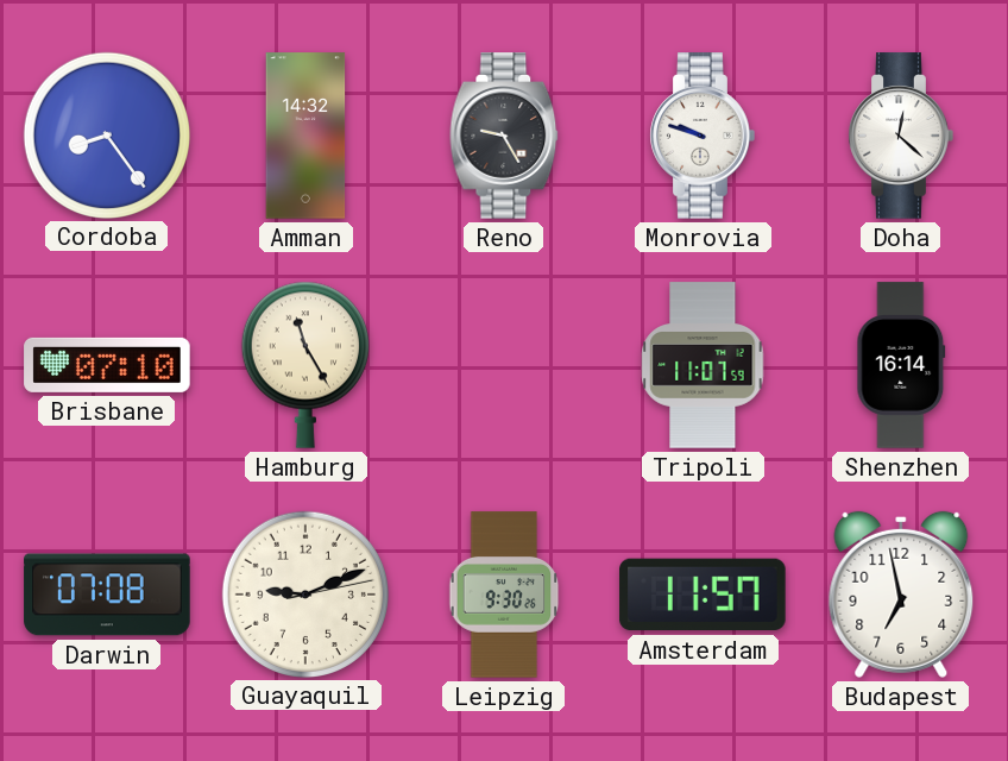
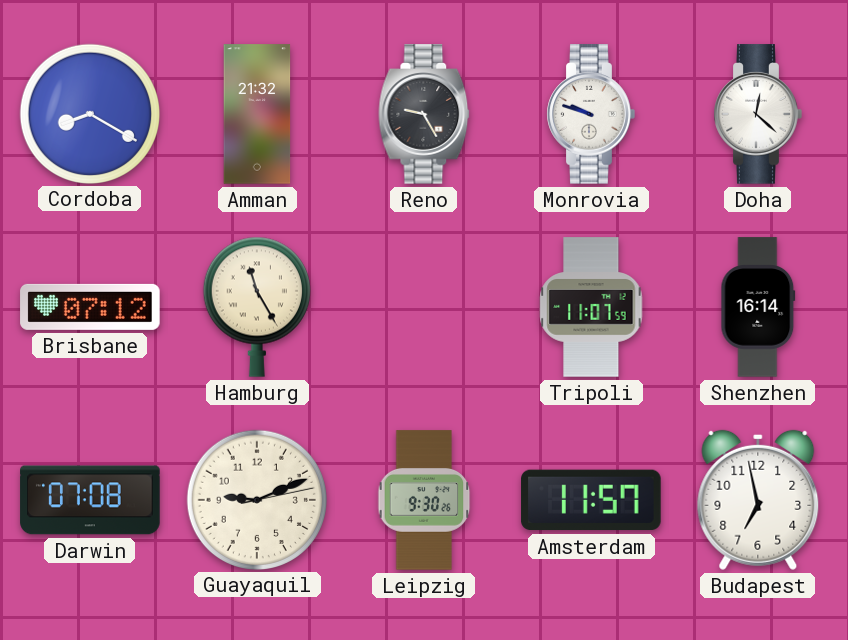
Cordoba: 8:24 -> 8:20
Amman: 14:32 -> 21:32
Brisbane: 07:10 -> 07:12
